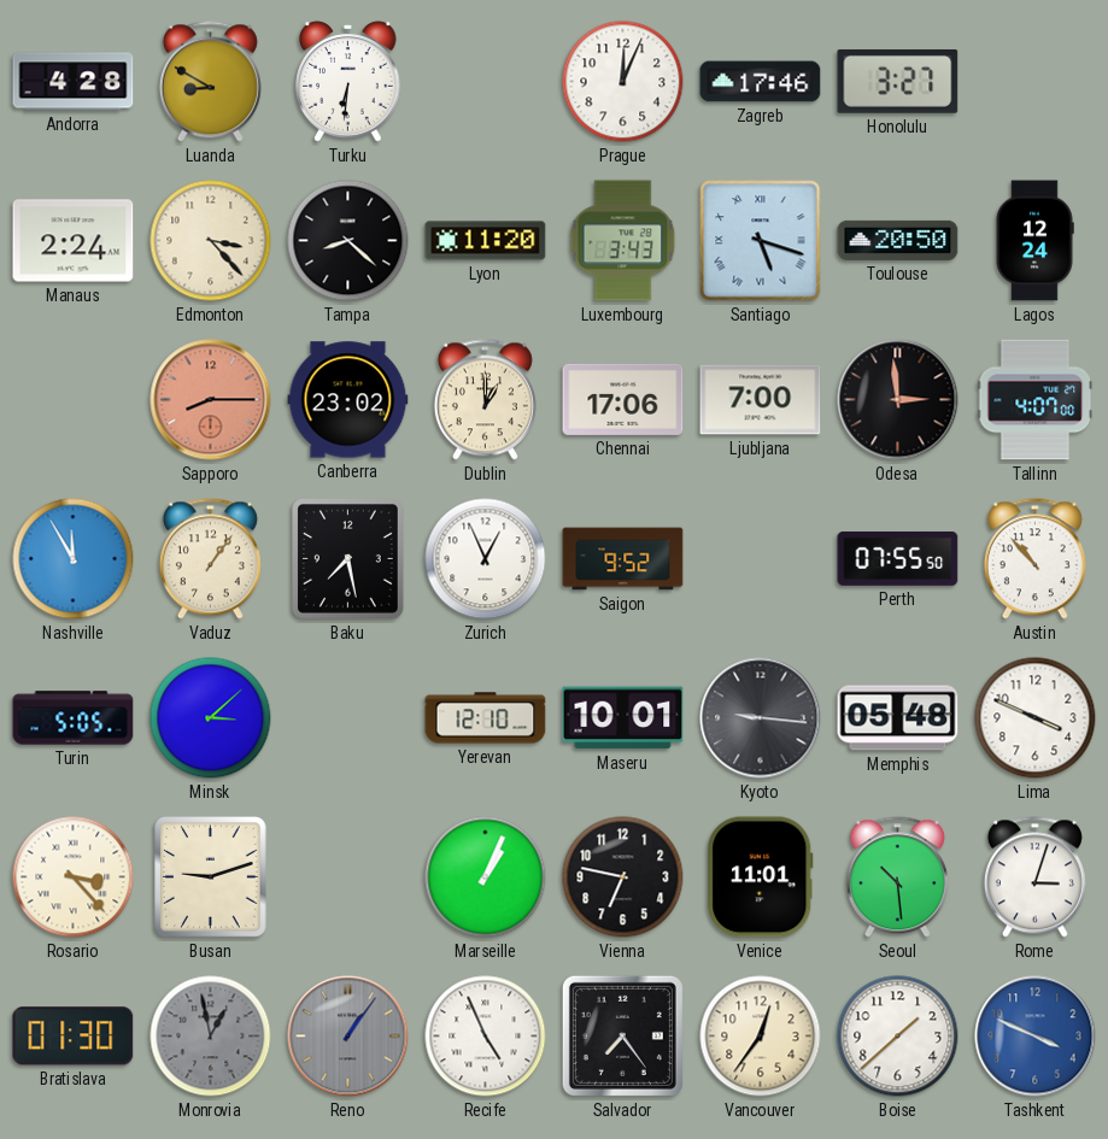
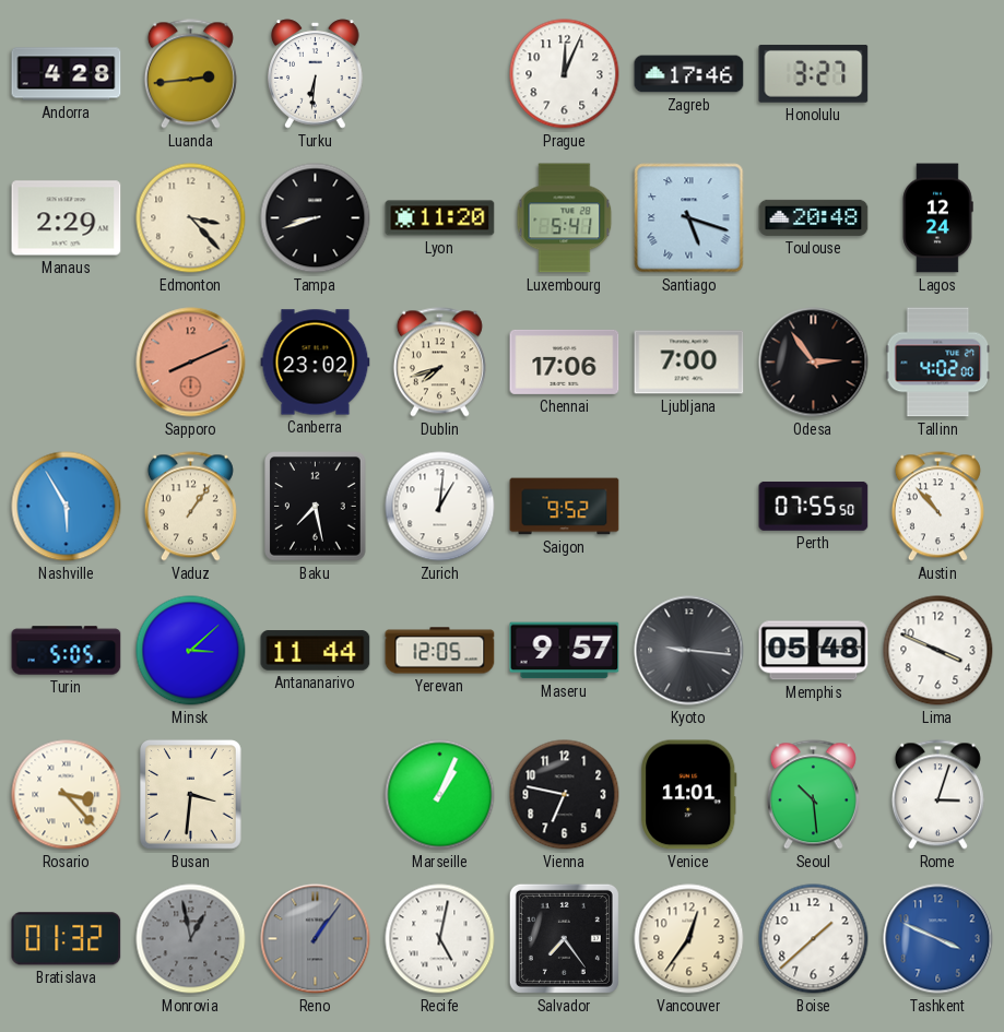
Luanda: 8:50 -> 2:44
Manaus: 2:24 -> 2:29
Tampa: 8:22 -> 8:42
Luxembourg: 3:43 -> 5:41
Toulouse: 20:50 -> 20:48
Sapporo: 8:15 -> 8:11
Dublin: 1:00 -> 7:42
Odesa: 2:59 -> 2:54
Tallinn: 4:07 -> 4:02
Nashville: 11:55 -> 5:55
Zurich: 12:56 -> 1:01
Antananarivo: none -> 11:44
Yerevan: 12:10 -> 12:05
Maseru: 10:01 -> 9:57
Busan: 9:12 -> 3:31
Bratislava: 01:30 -> 01:32
Recife: 4:56 -> 5:02
